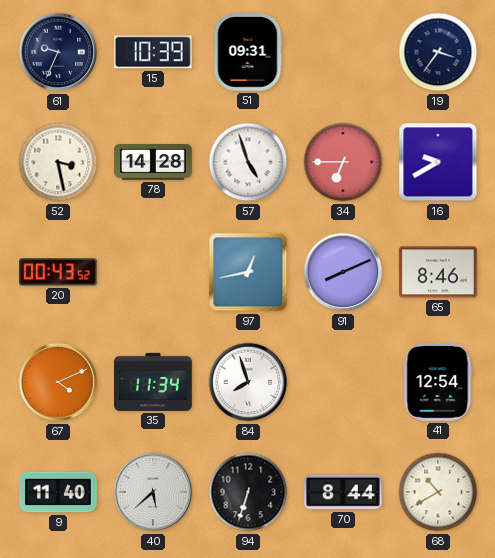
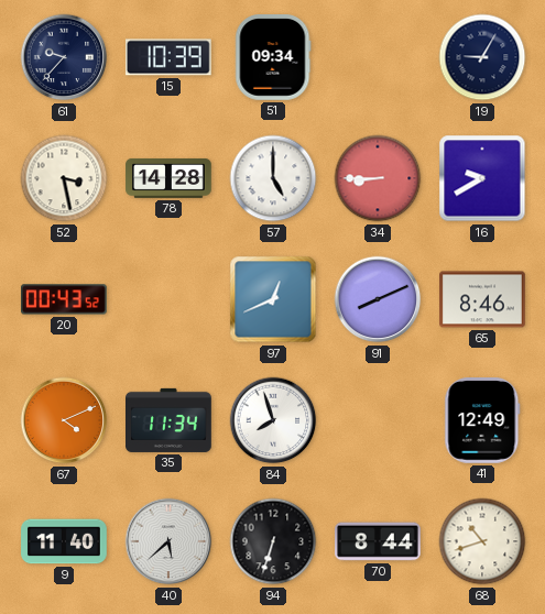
61: 9:34 -> 9:37
51: 09:31 -> 09:34
19: 3:36 -> 9:05
57: 4:57 -> 5:00
34: 6:45 -> 8:45
97: 12:43 -> 12:41
41: 12:54 -> 12:49
68: 10:40 -> 10:42
